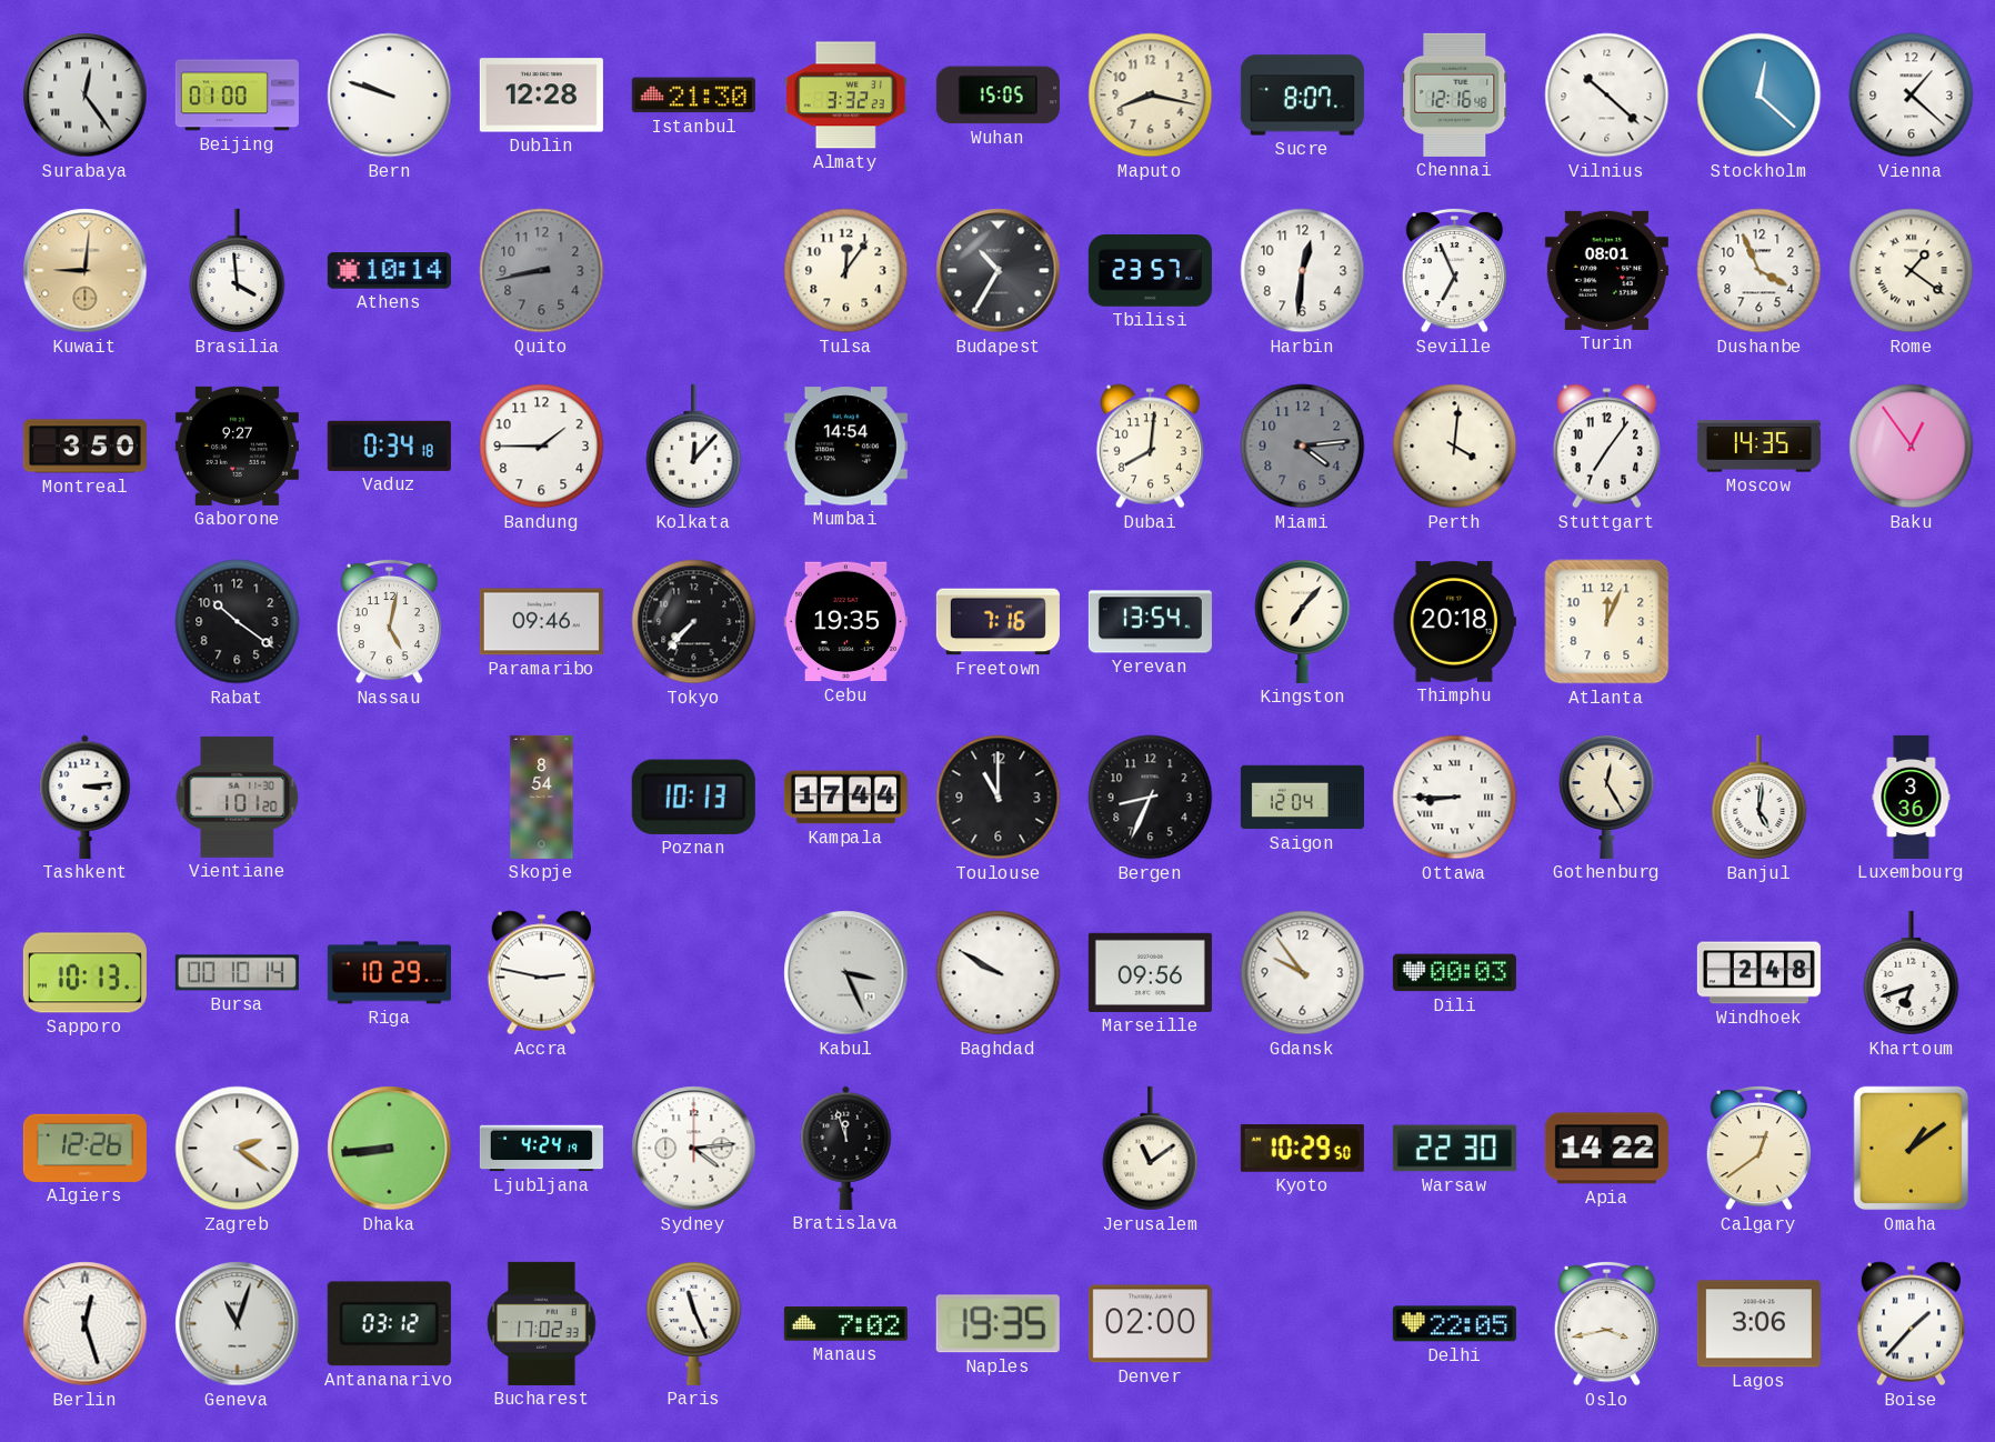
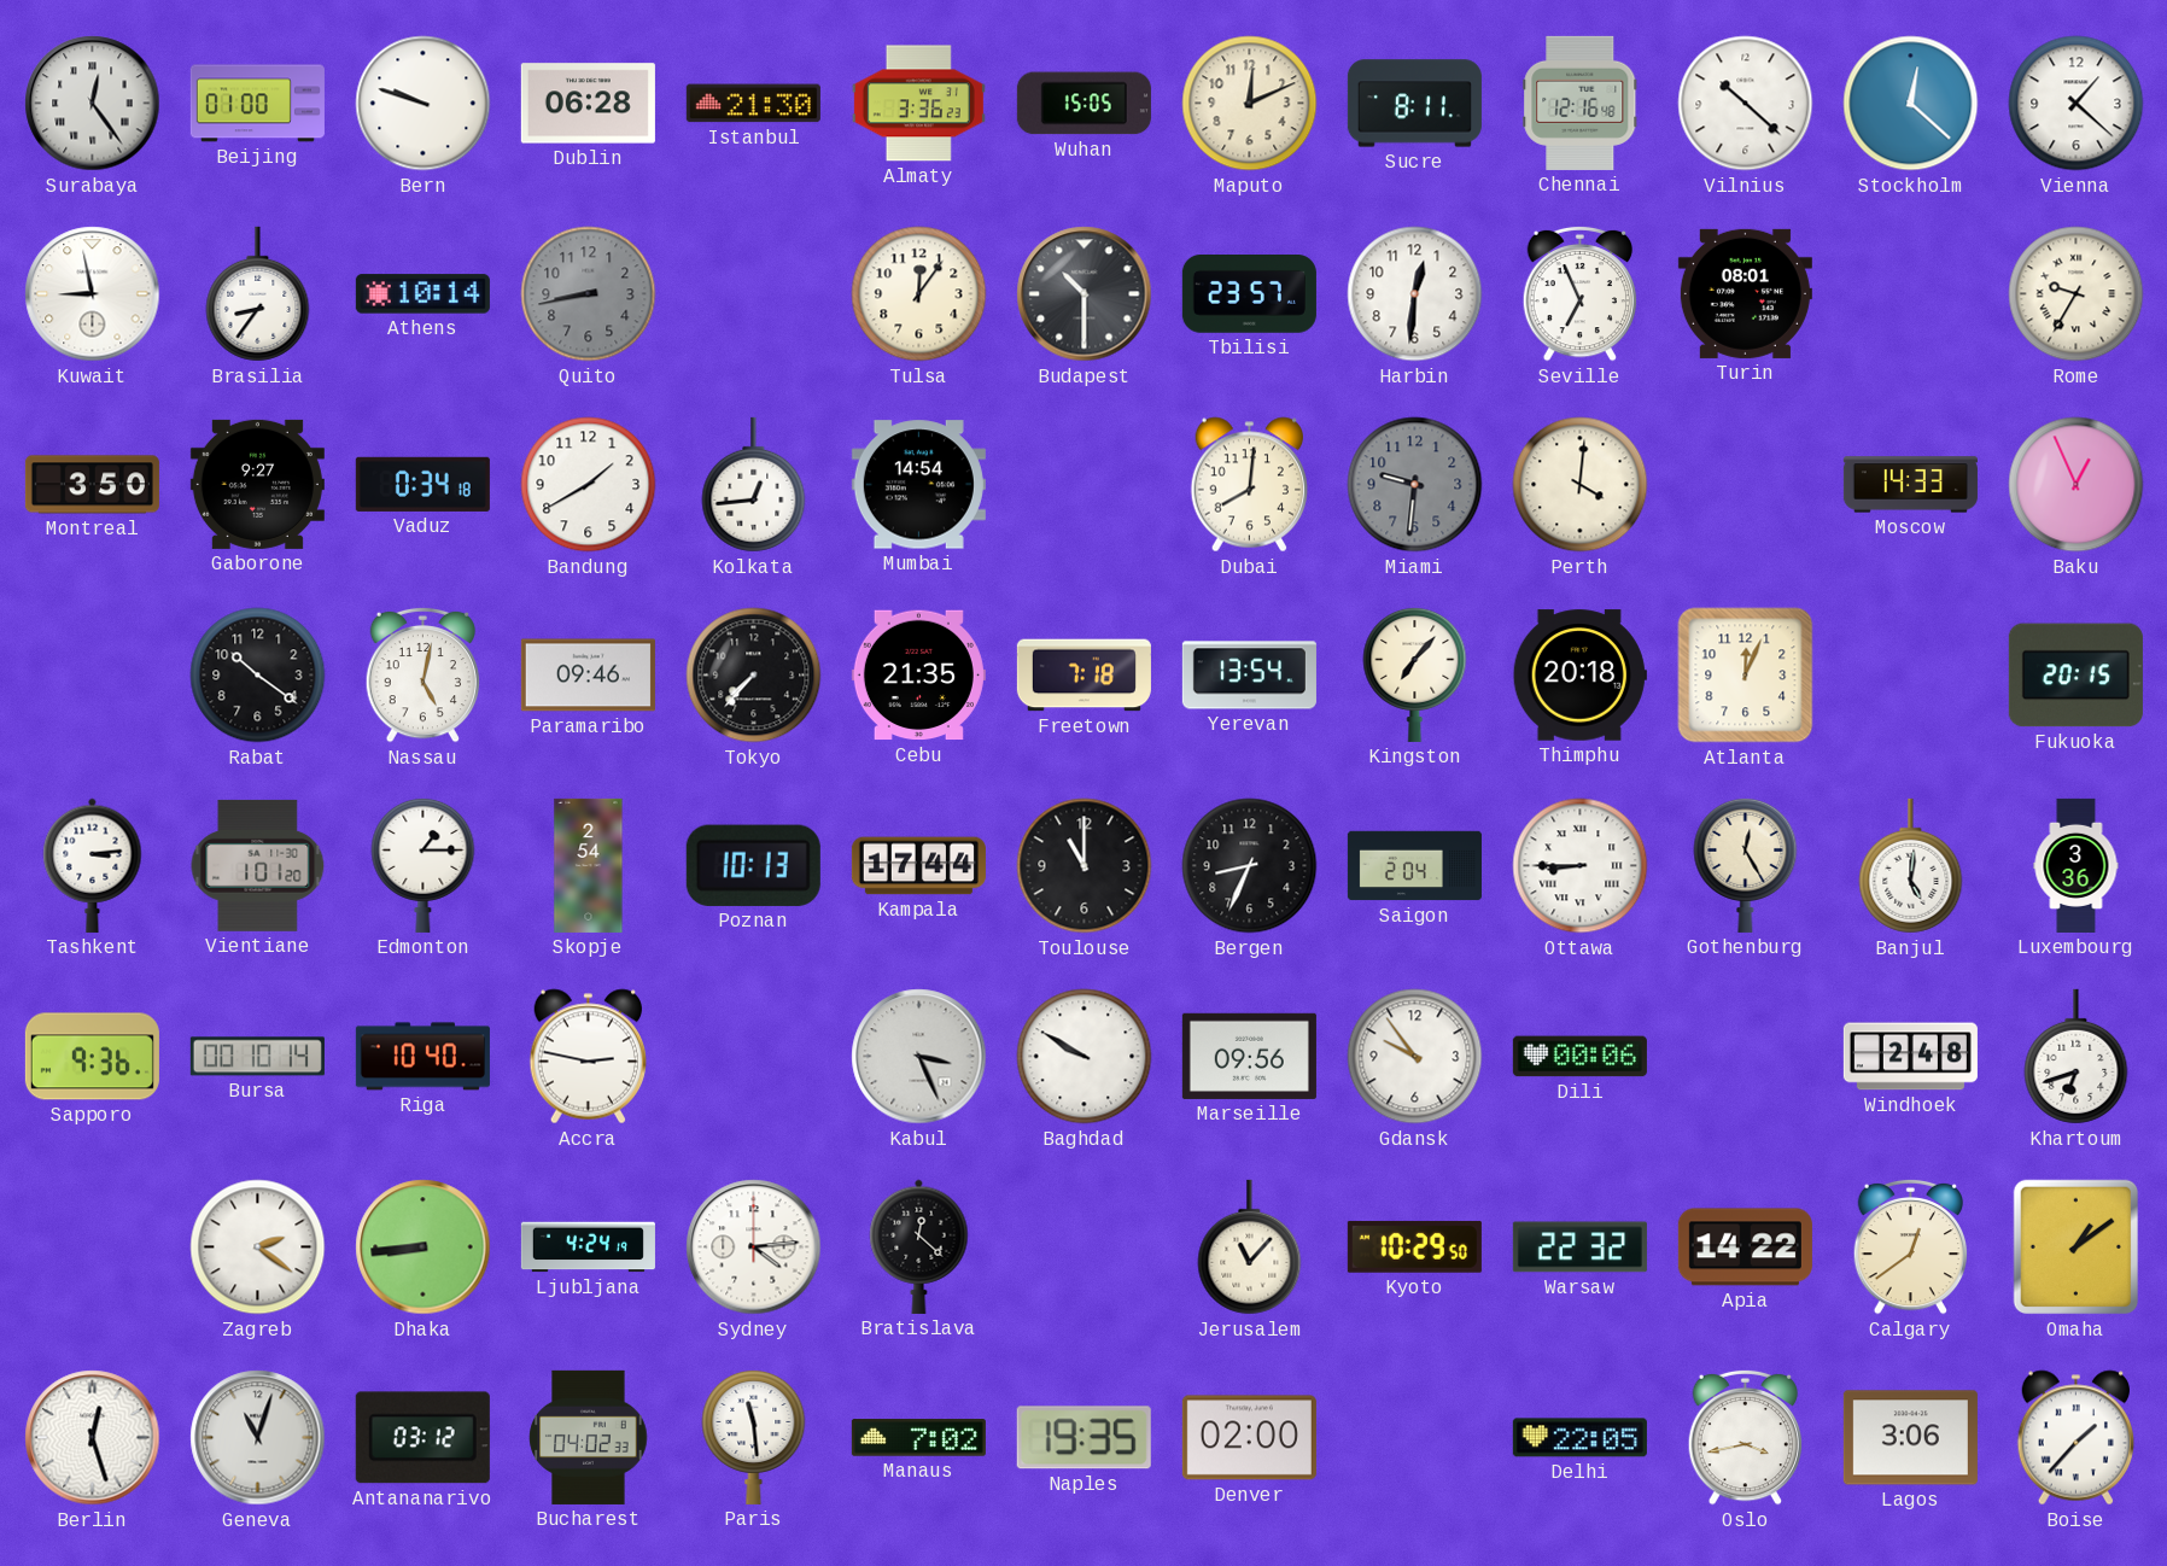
Dublin: 12:28 -> 06:28
Almaty: 3:32 -> 3:36
Maputo: 8:17 -> 12:11
Sucre: 8:07 -> 8:11
Kuwait: 9:01 -> 8:58
Kuwait dial: champagne -> white
Brasilia: 3:59 -> 8:36
Budapest: 10:35 -> 10:30
Dushanbe: 3:56 -> none
Rome: 1:21 -> 9:35
Bandung: 1:45 -> 1:40
Kolkata: 12:07 -> 12:44
Miami: 4:14 -> 9:31
Stuttgart: 7:06 -> none
Moscow: 14:35 -> 14:33
Baku: 12:54 -> 12:56
Cebu: 19:35 -> 21:35
Freetown: 7:16 -> 7:18
Fukuoka: none -> 20:15
Edmonton: none -> 1:15
Skopje: 8:54 -> 2:54
Saigon: 12:04 -> 2:04
Sapporo: 10:13 -> 9:36
Riga: 10:29 -> 10:40
Dili: 00:03 -> 00:06
Algiers: 12:26 -> none
Bratislava: 11:57 -> 12:22
Jerusalem: 11:09 -> 11:07
Warsaw: 22:30 -> 22:32
Bucharest: 17:02 -> 04:02
Paris: 11:26 -> 11:29
